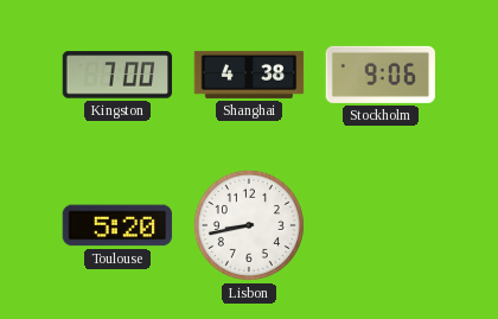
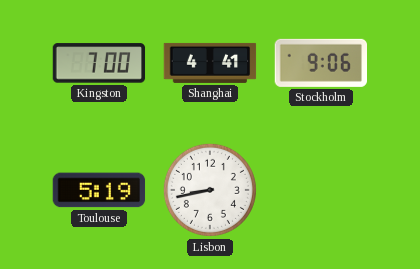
Shanghai: 4:38 -> 4:41
Toulouse: 5:20 -> 5:19
